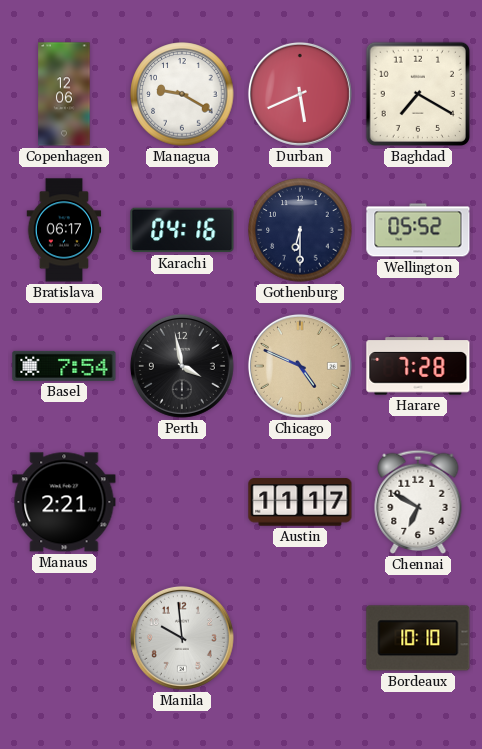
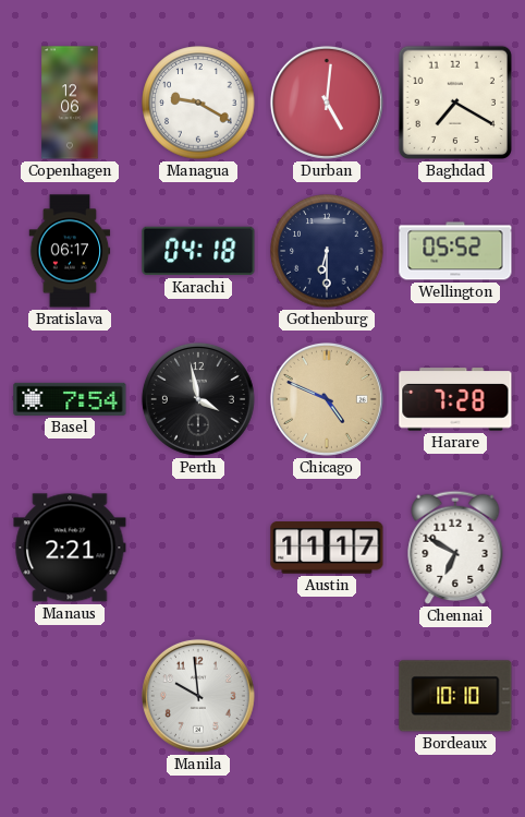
Durban: 5:41 -> 5:01
Karachi: 04:16 -> 04:18
